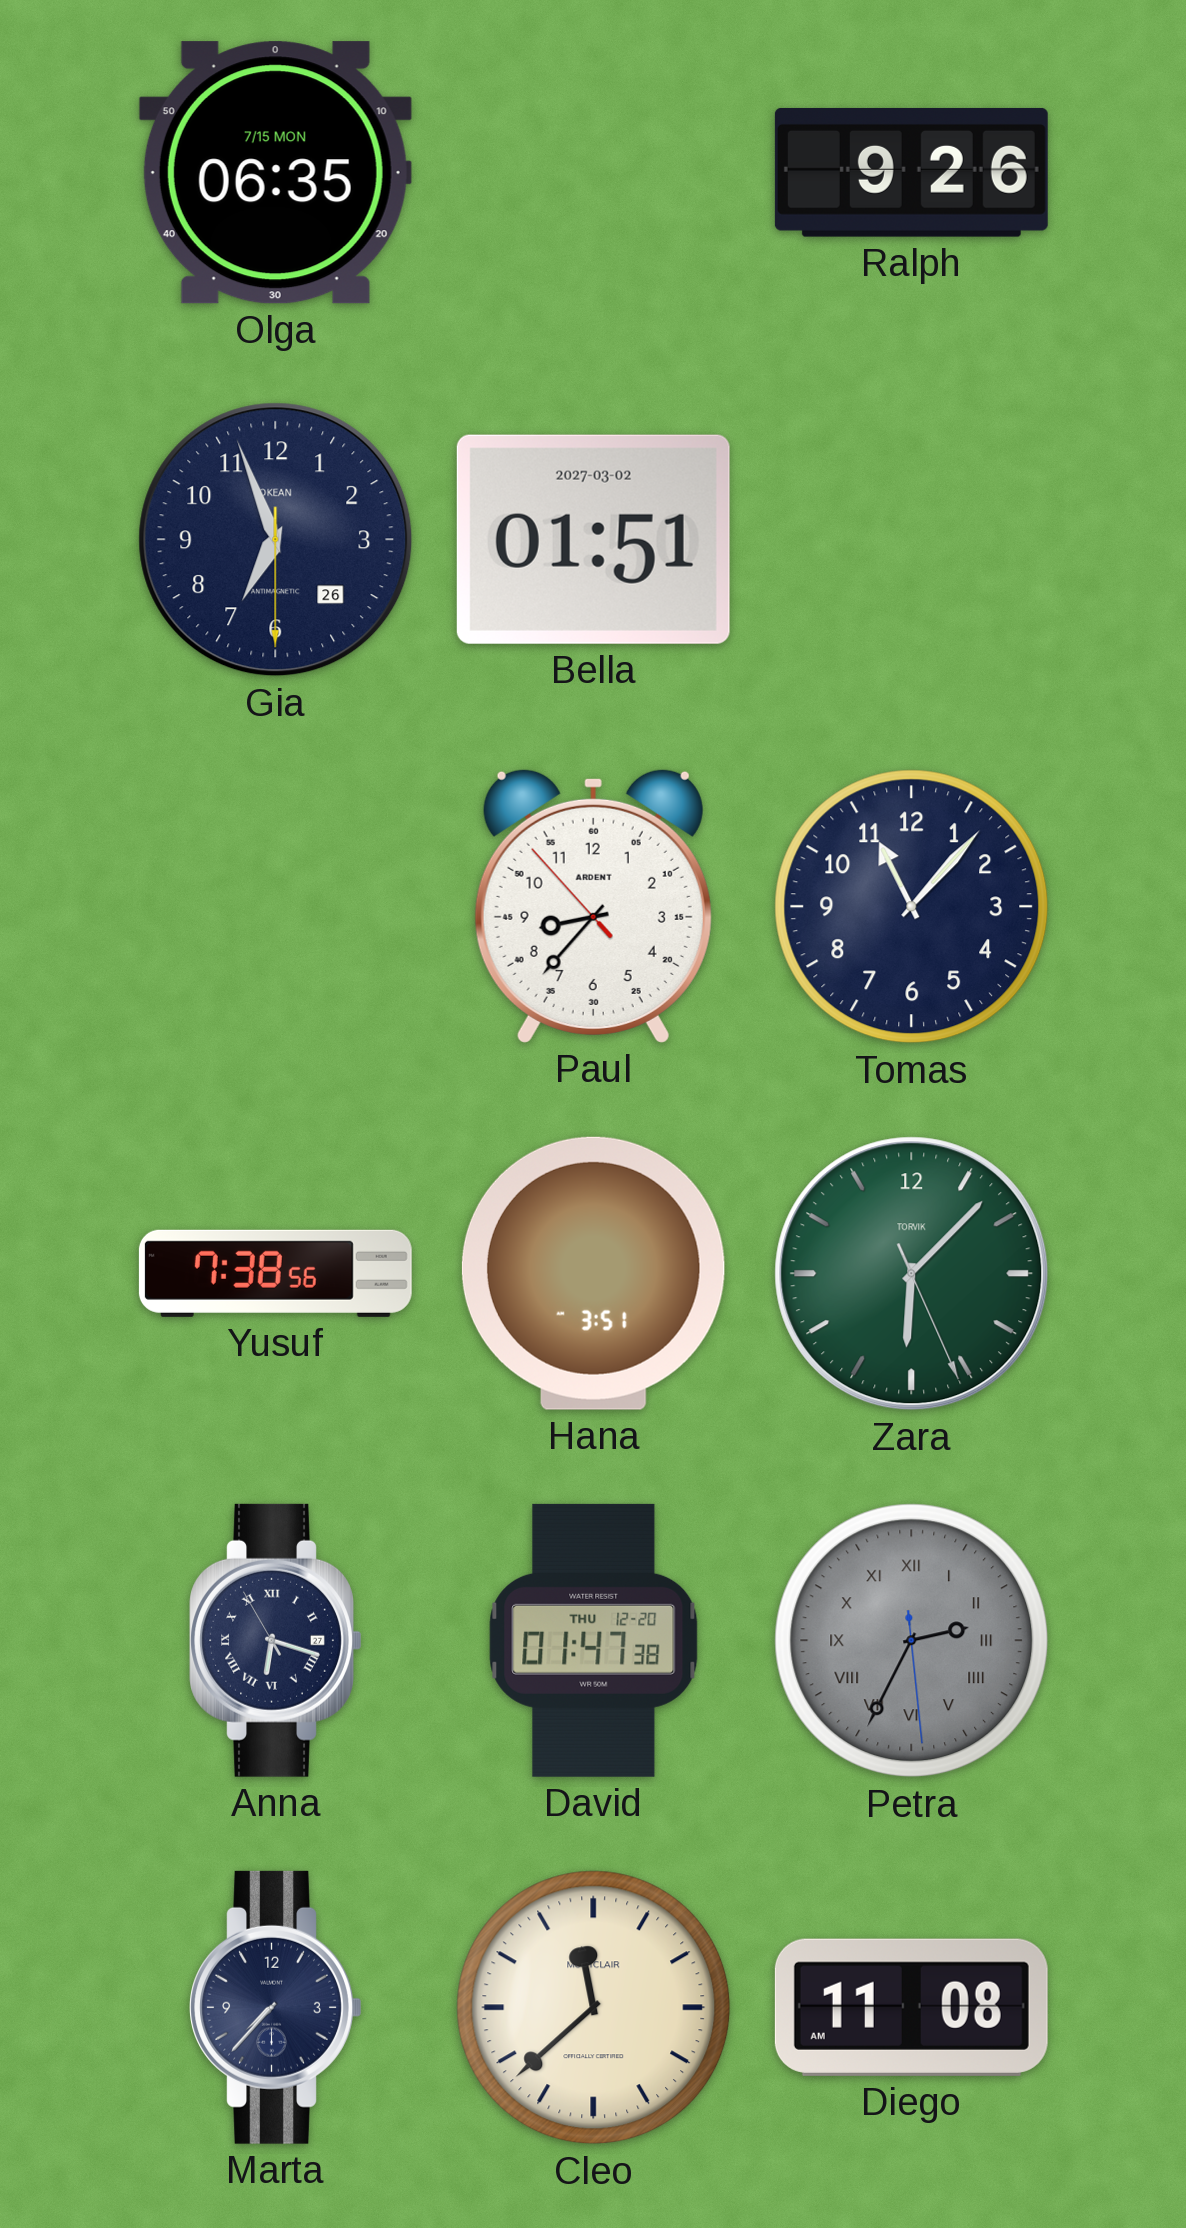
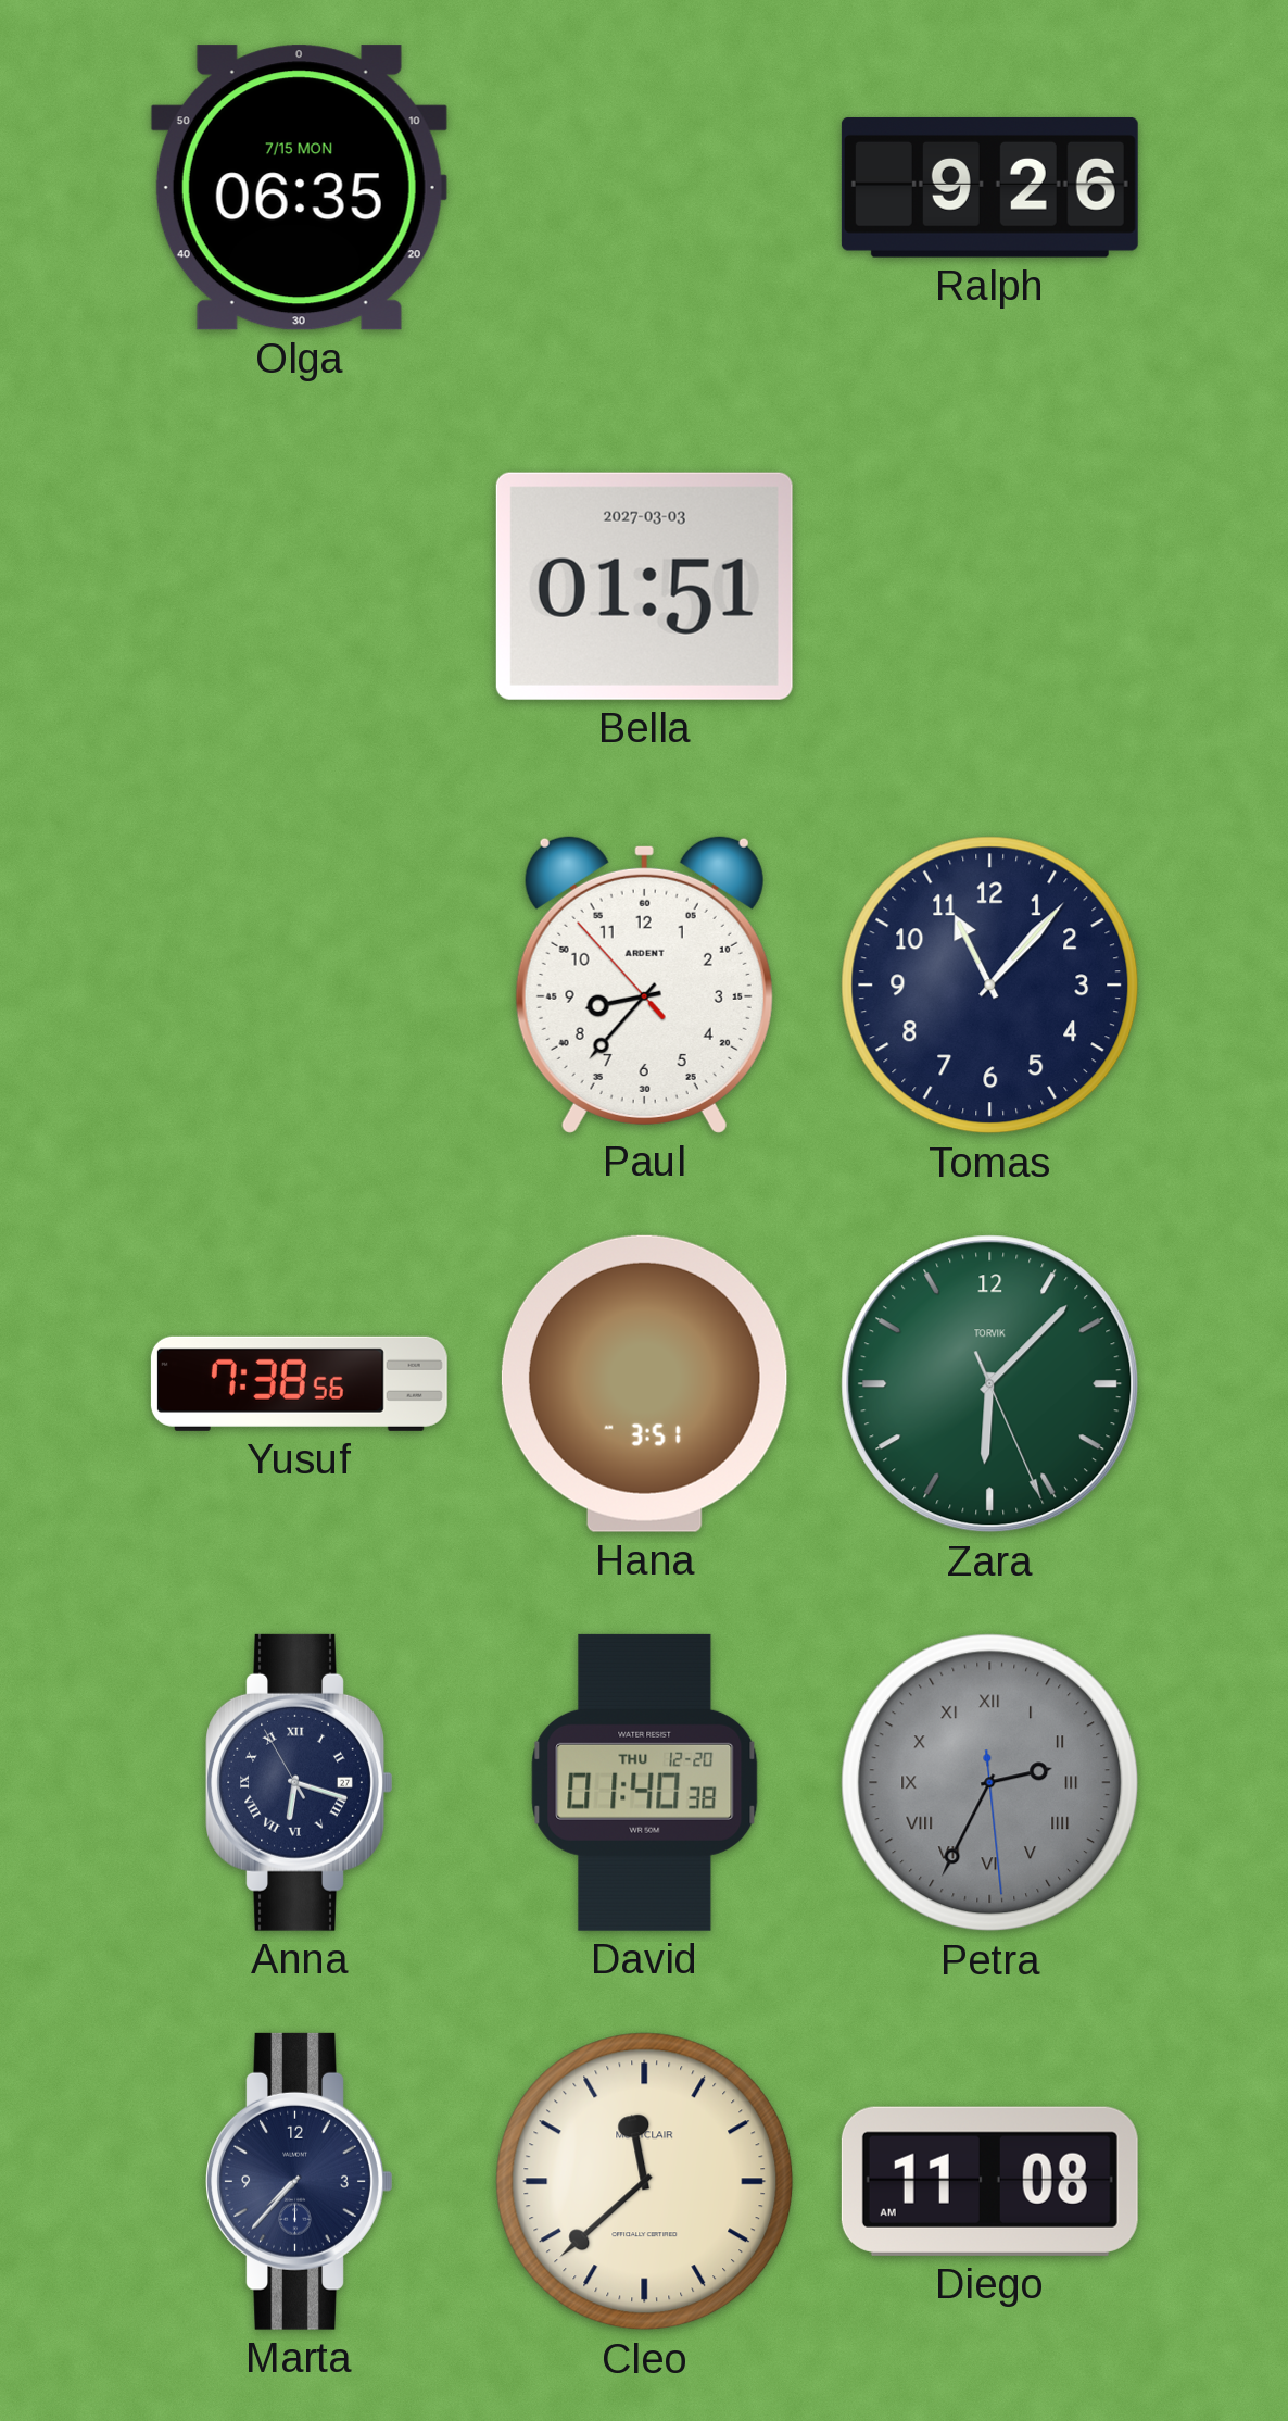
Gia: 6:56 -> none
Bella date: 2027-03-02 -> 2027-03-03
David: 01:47 -> 01:40
